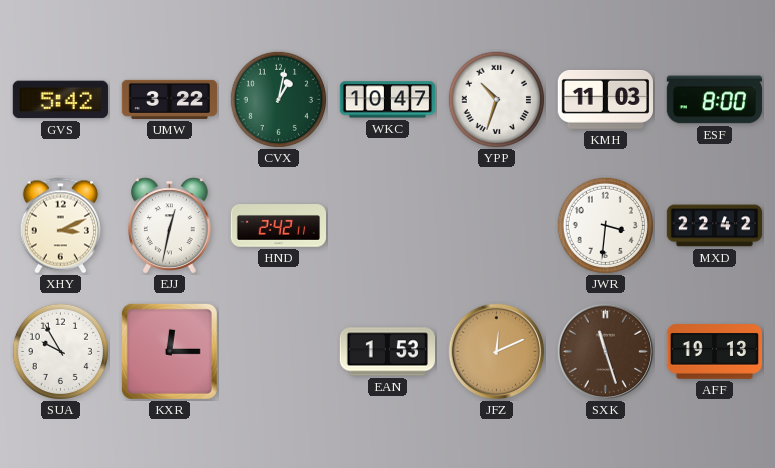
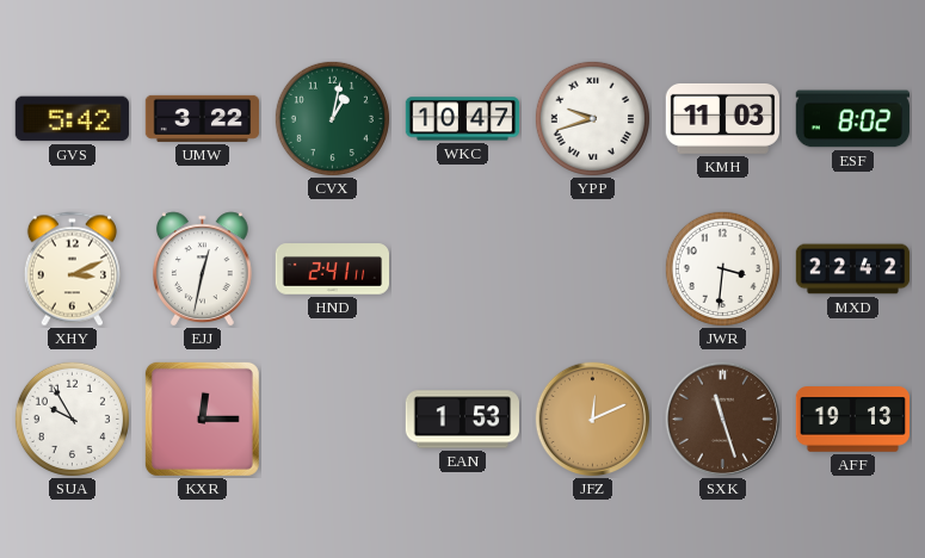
YPP: 10:33 -> 9:42
ESF: 8:00 -> 8:02
HND: 2:42 -> 2:41
